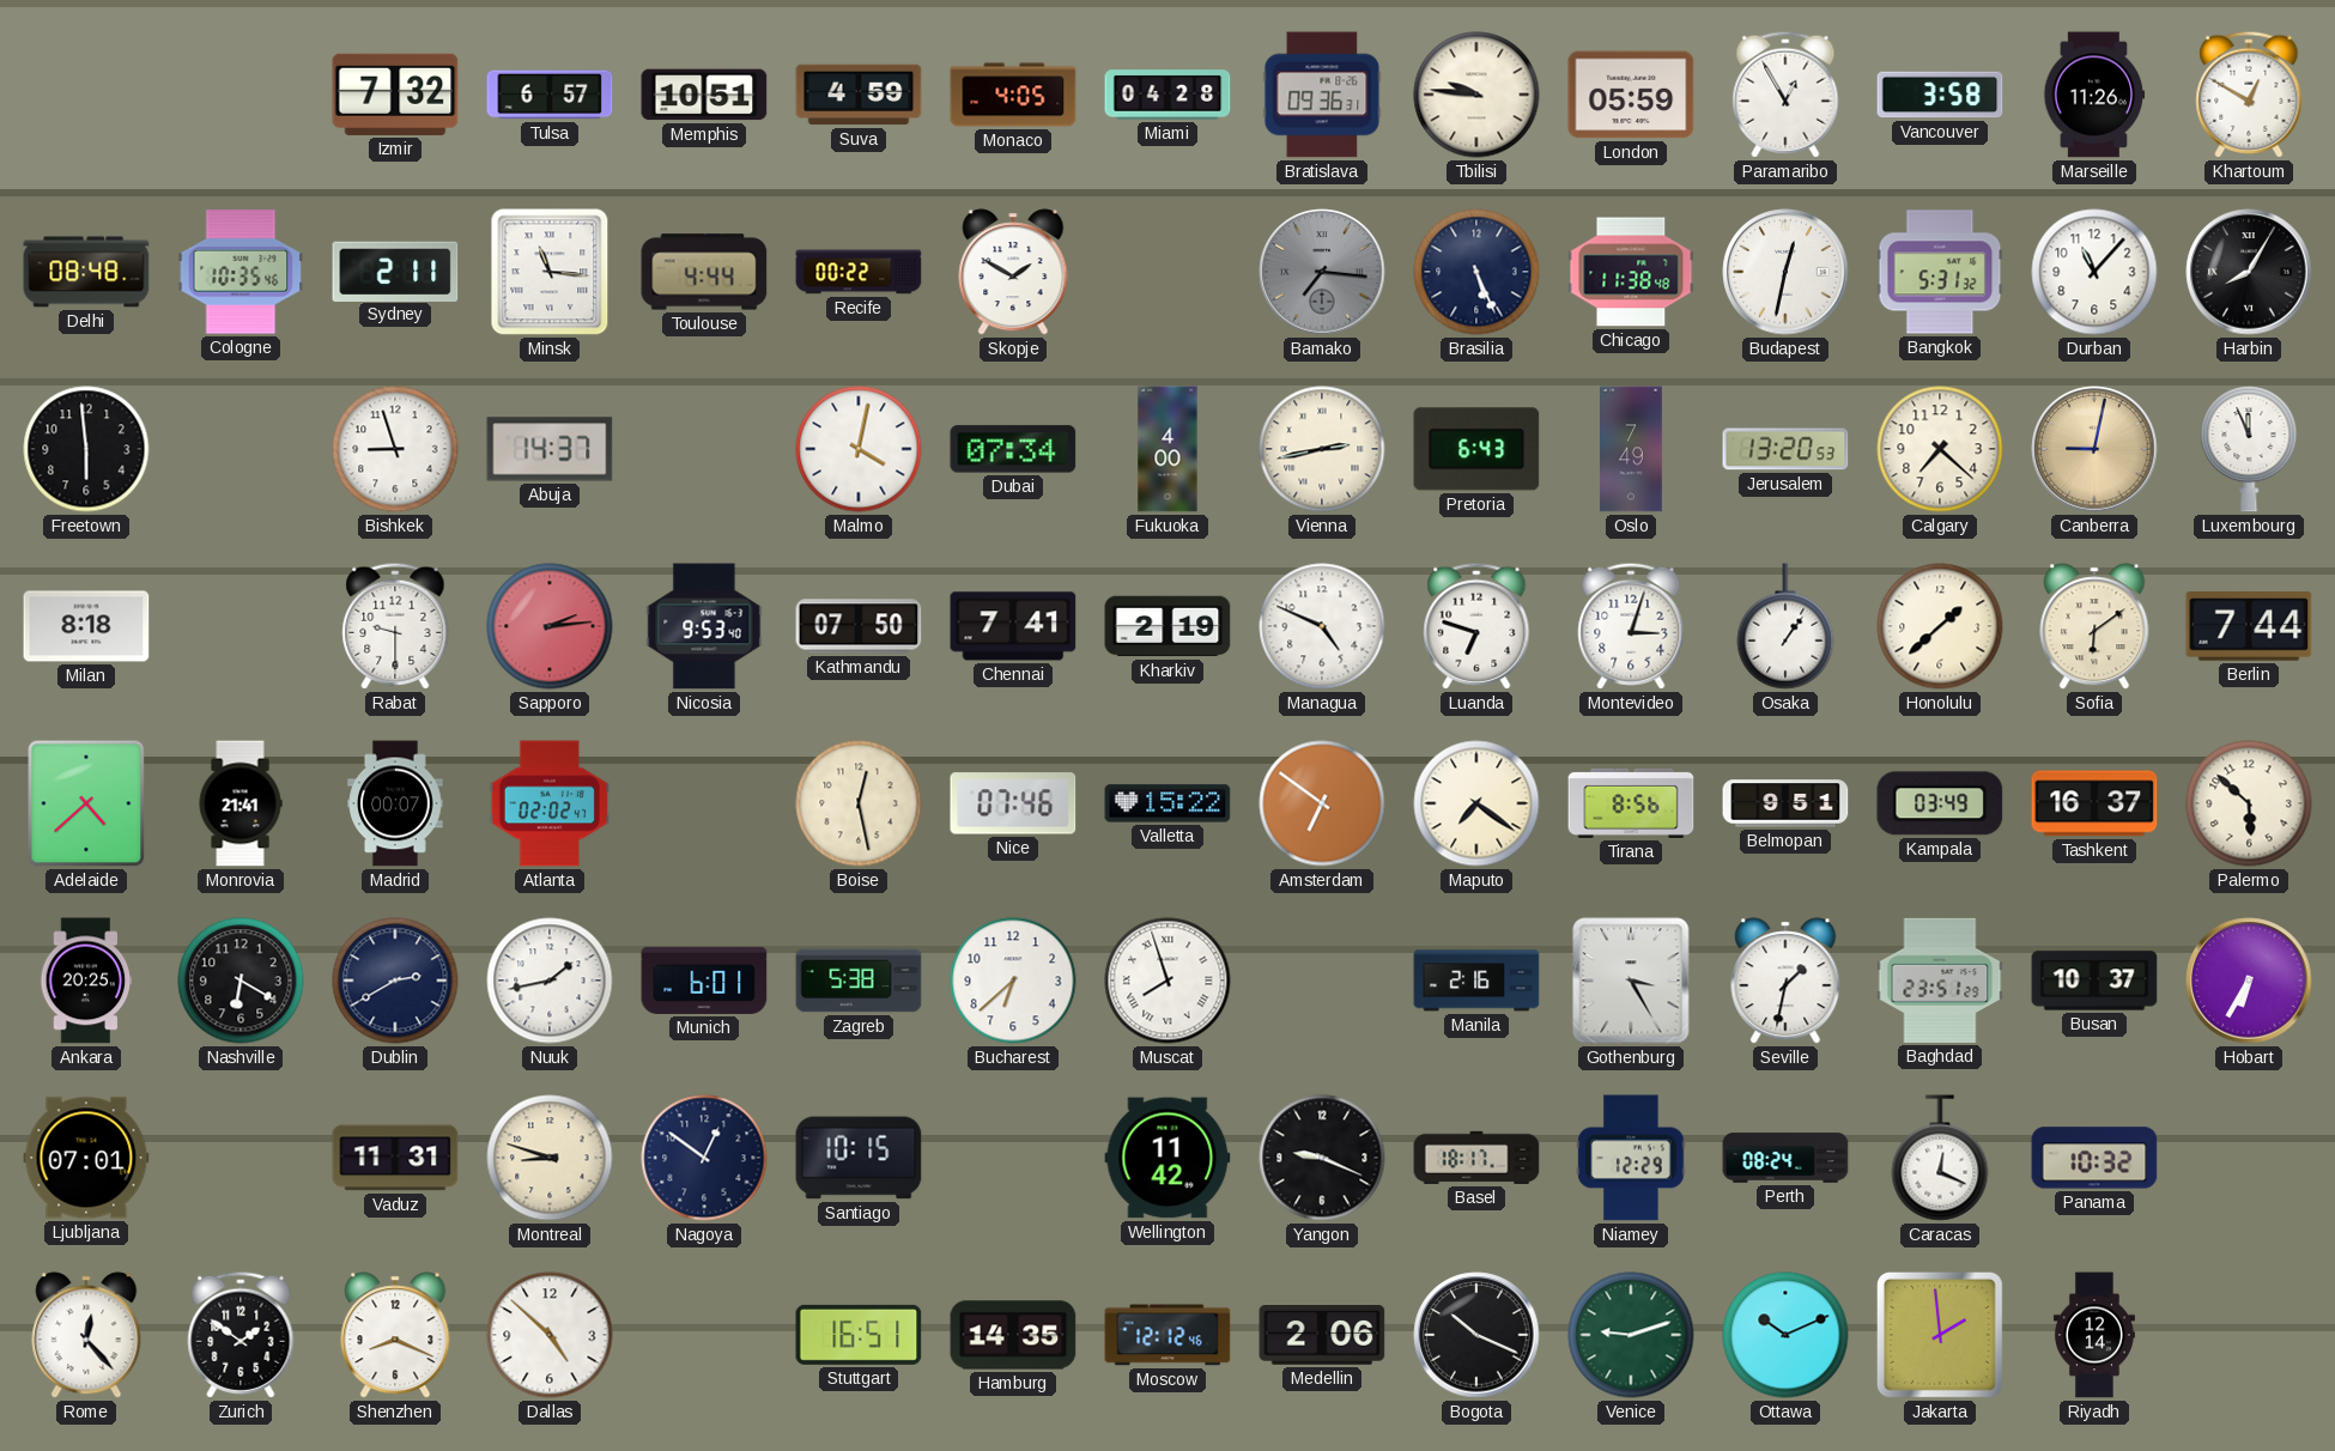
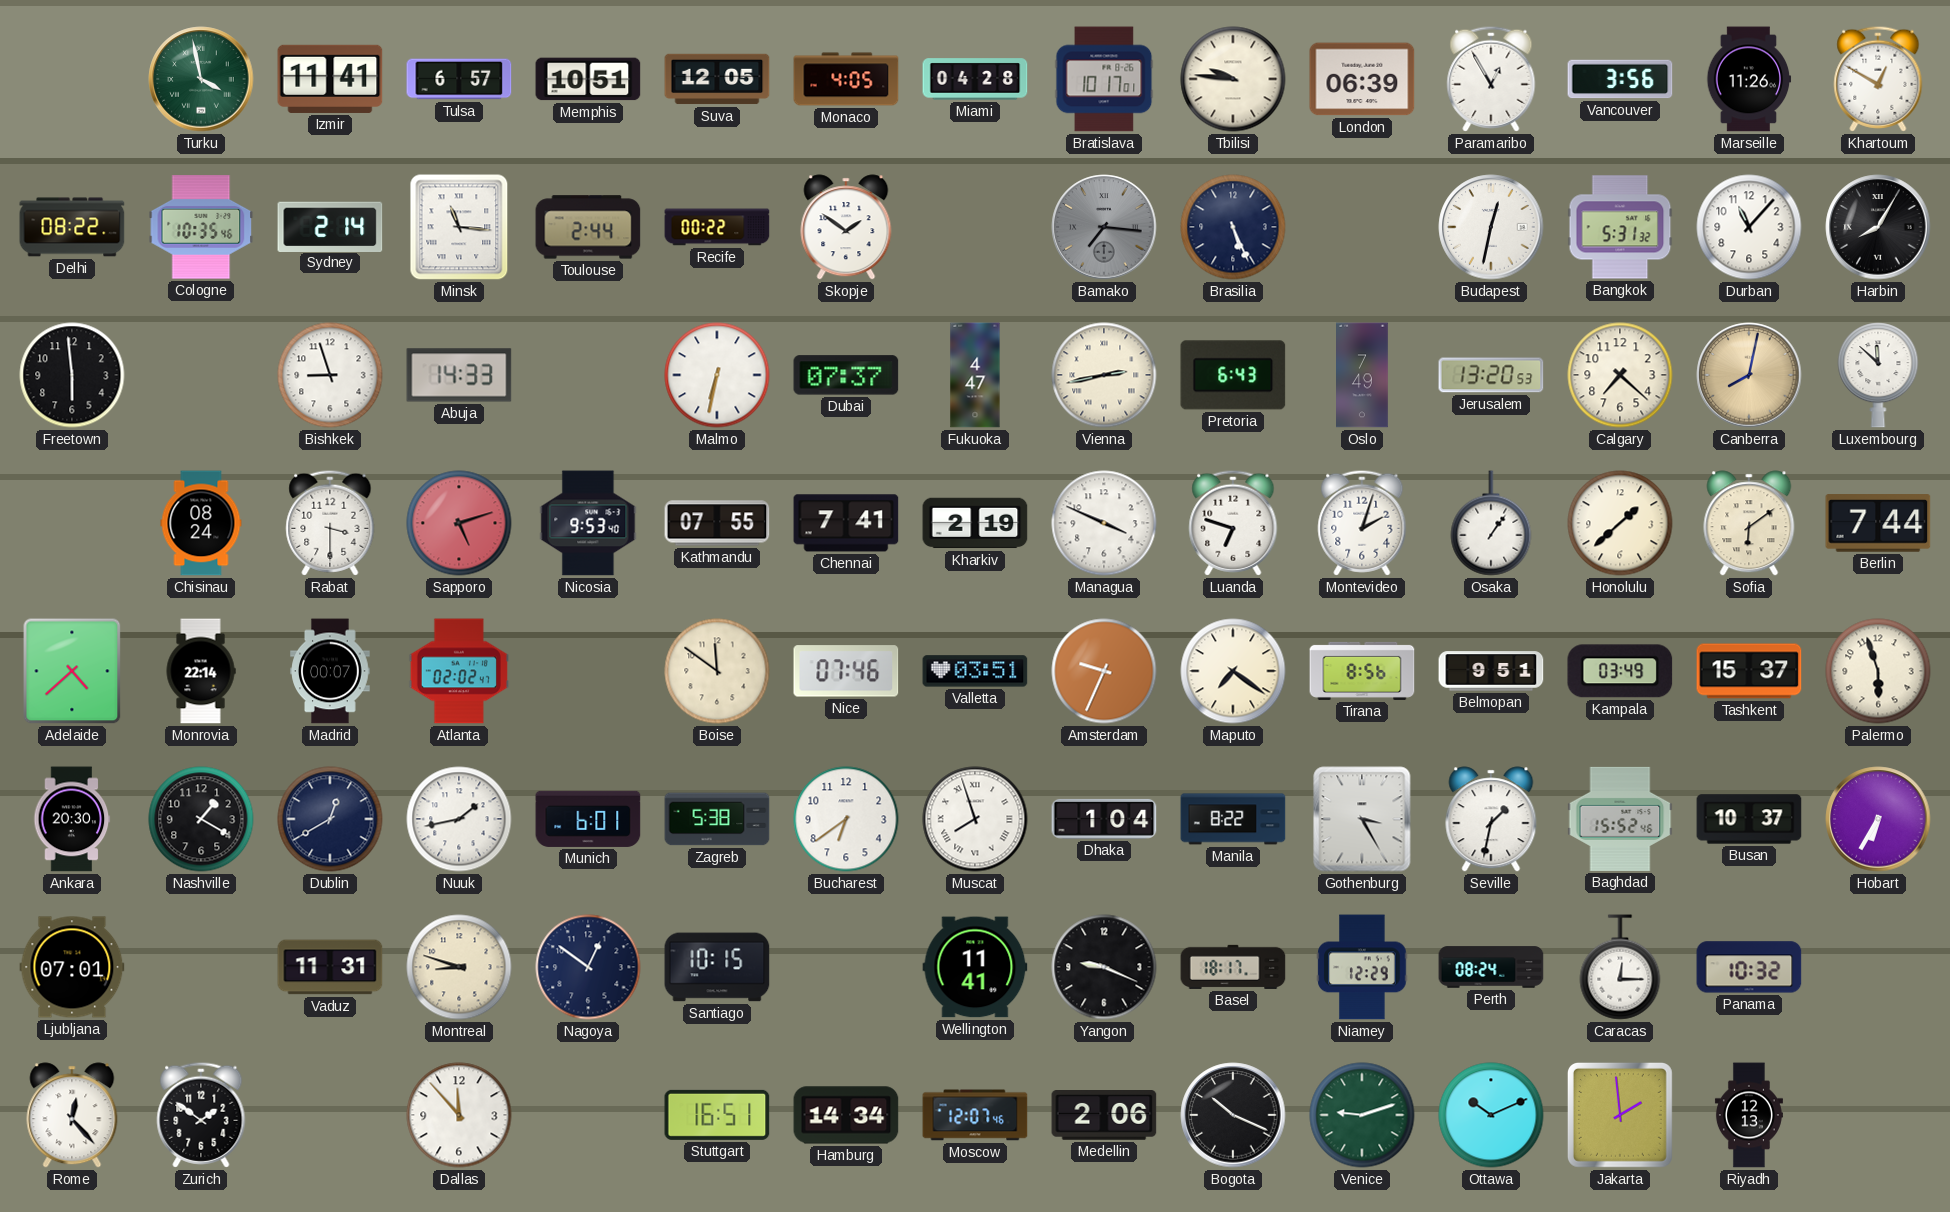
Turku: none -> 3:58
Izmir: 7:32 -> 11:41
Suva: 4:59 -> 12:05
Bratislava: 09:36 -> 10:17
London: 05:59 -> 06:39
Vancouver: 3:58 -> 3:56
Delhi: 08:48 -> 08:22
Sydney: 2:11 -> 2:14
Toulouse: 4:44 -> 2:44
Skopje: 1:50 -> 1:51
Chicago: 11:38 -> none
Abuja: 14:37 -> 14:33
Malmo: 4:02 -> 6:32
Dubai: 07:34 -> 07:37
Fukuoka: 4:00 -> 4:47
Canberra: 9:02 -> 8:02
Luxembourg: 11:56 -> 11:52
Milan: 8:18 -> none
Chisinau: none -> 08:24
Rabat: 9:30 -> 3:30
Sapporo: 2:14 -> 5:12
Kathmandu: 07:50 -> 07:55
Managua: 4:49 -> 3:49
Montevideo: 3:03 -> 2:03
Monrovia: 21:41 -> 22:14
Boise: 12:28 -> 11:51
Valletta: 15:22 -> 03:51
Amsterdam: 6:51 -> 9:34
Tashkent: 16:37 -> 15:37
Palermo: 5:52 -> 5:57
Ankara: 20:25 -> 20:30
Nashville: 6:20 -> 1:20
Dublin: 2:40 -> 12:40
Bucharest: 6:38 -> 6:39
Dhaka: none -> 1:04
Manila: 2:16 -> 8:22
Baghdad: 23:51 -> 15:52
Wellington: 11:42 -> 11:41
Caracas: 12:19 -> 12:15
Shenzhen: 8:19 -> none
Dallas: 4:52 -> 11:53
Hamburg: 14:35 -> 14:34
Moscow: 12:12 -> 12:07
Riyadh: 12:14 -> 12:13
